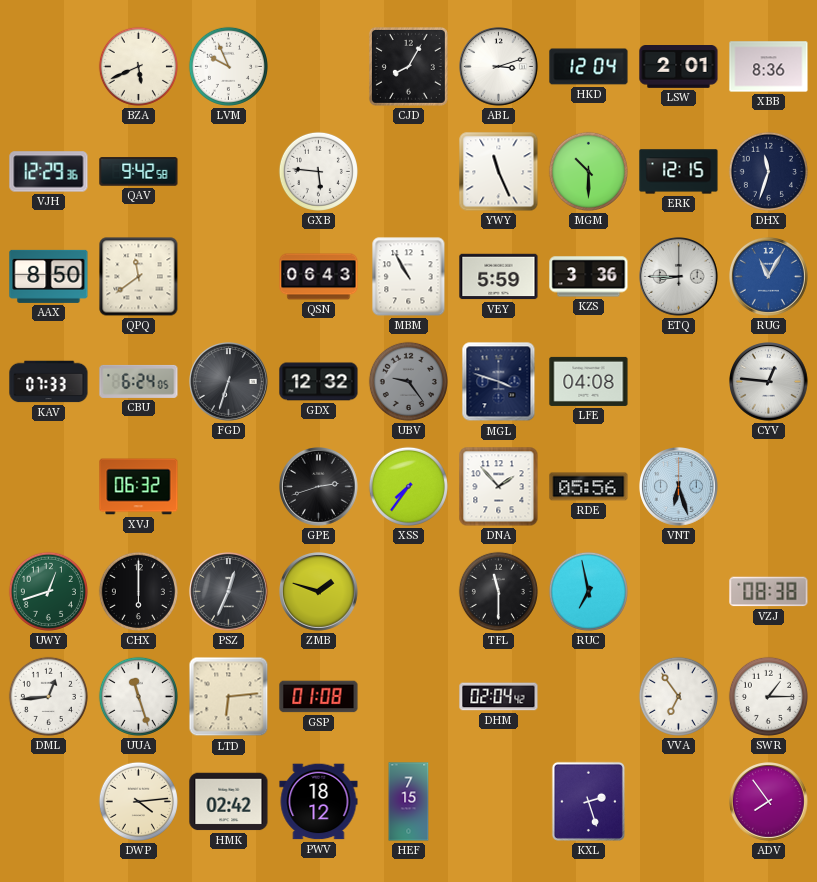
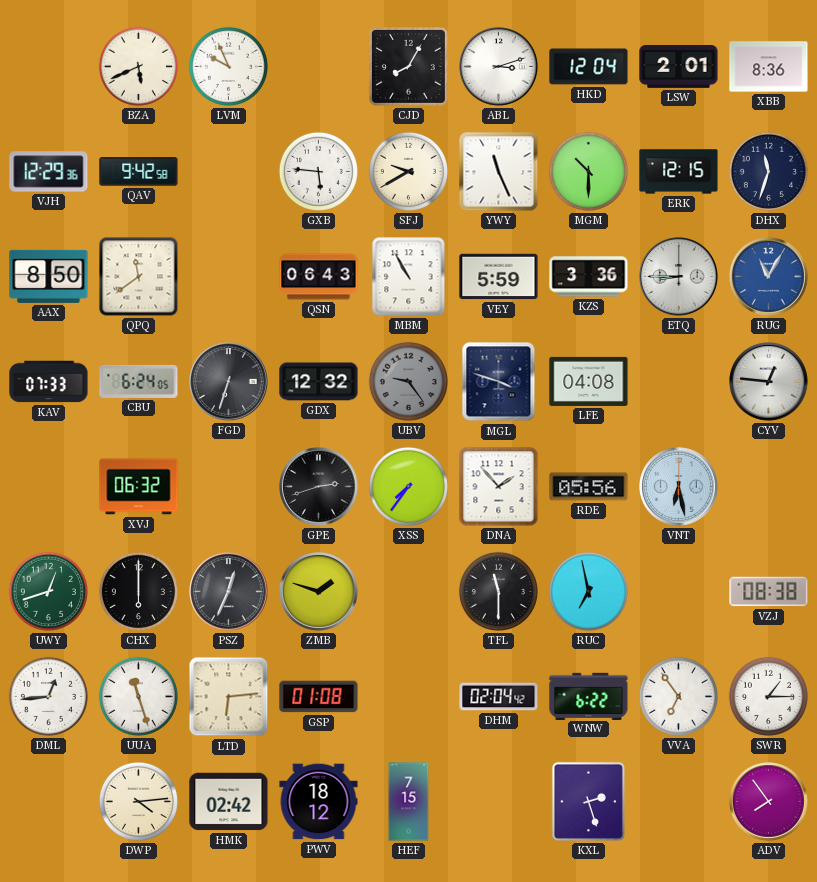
SFJ: none -> 9:40
VNT: 6:27 -> 6:28
WNW: none -> 6:22
